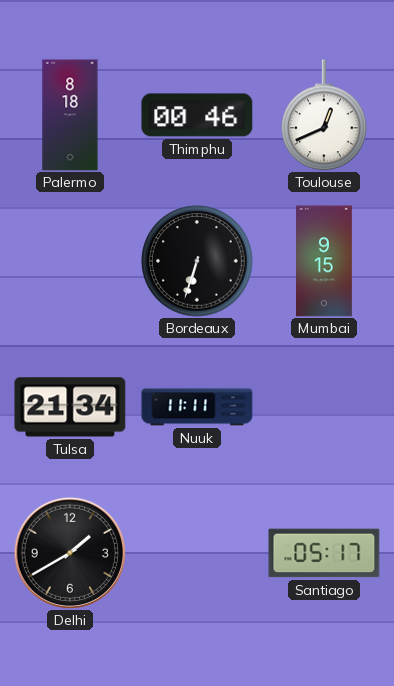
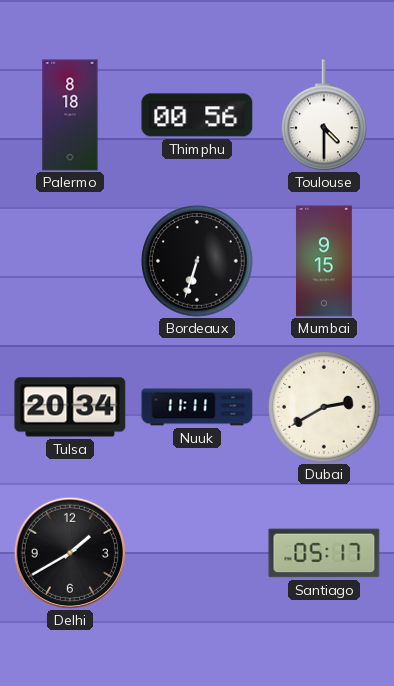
Thimphu: 00:46 -> 00:56
Toulouse: 12:41 -> 4:30
Tulsa: 21:34 -> 20:34
Dubai: none -> 2:40
